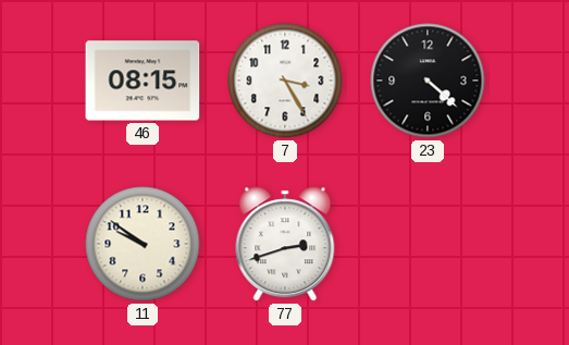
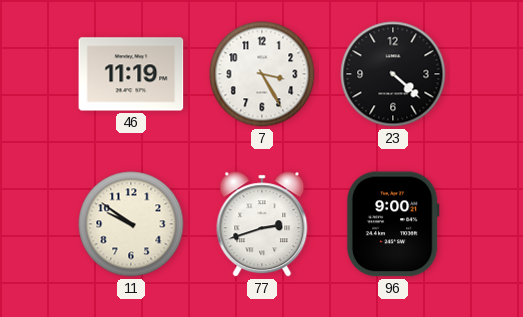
46: 08:15 -> 11:19
96: none -> 9:00
